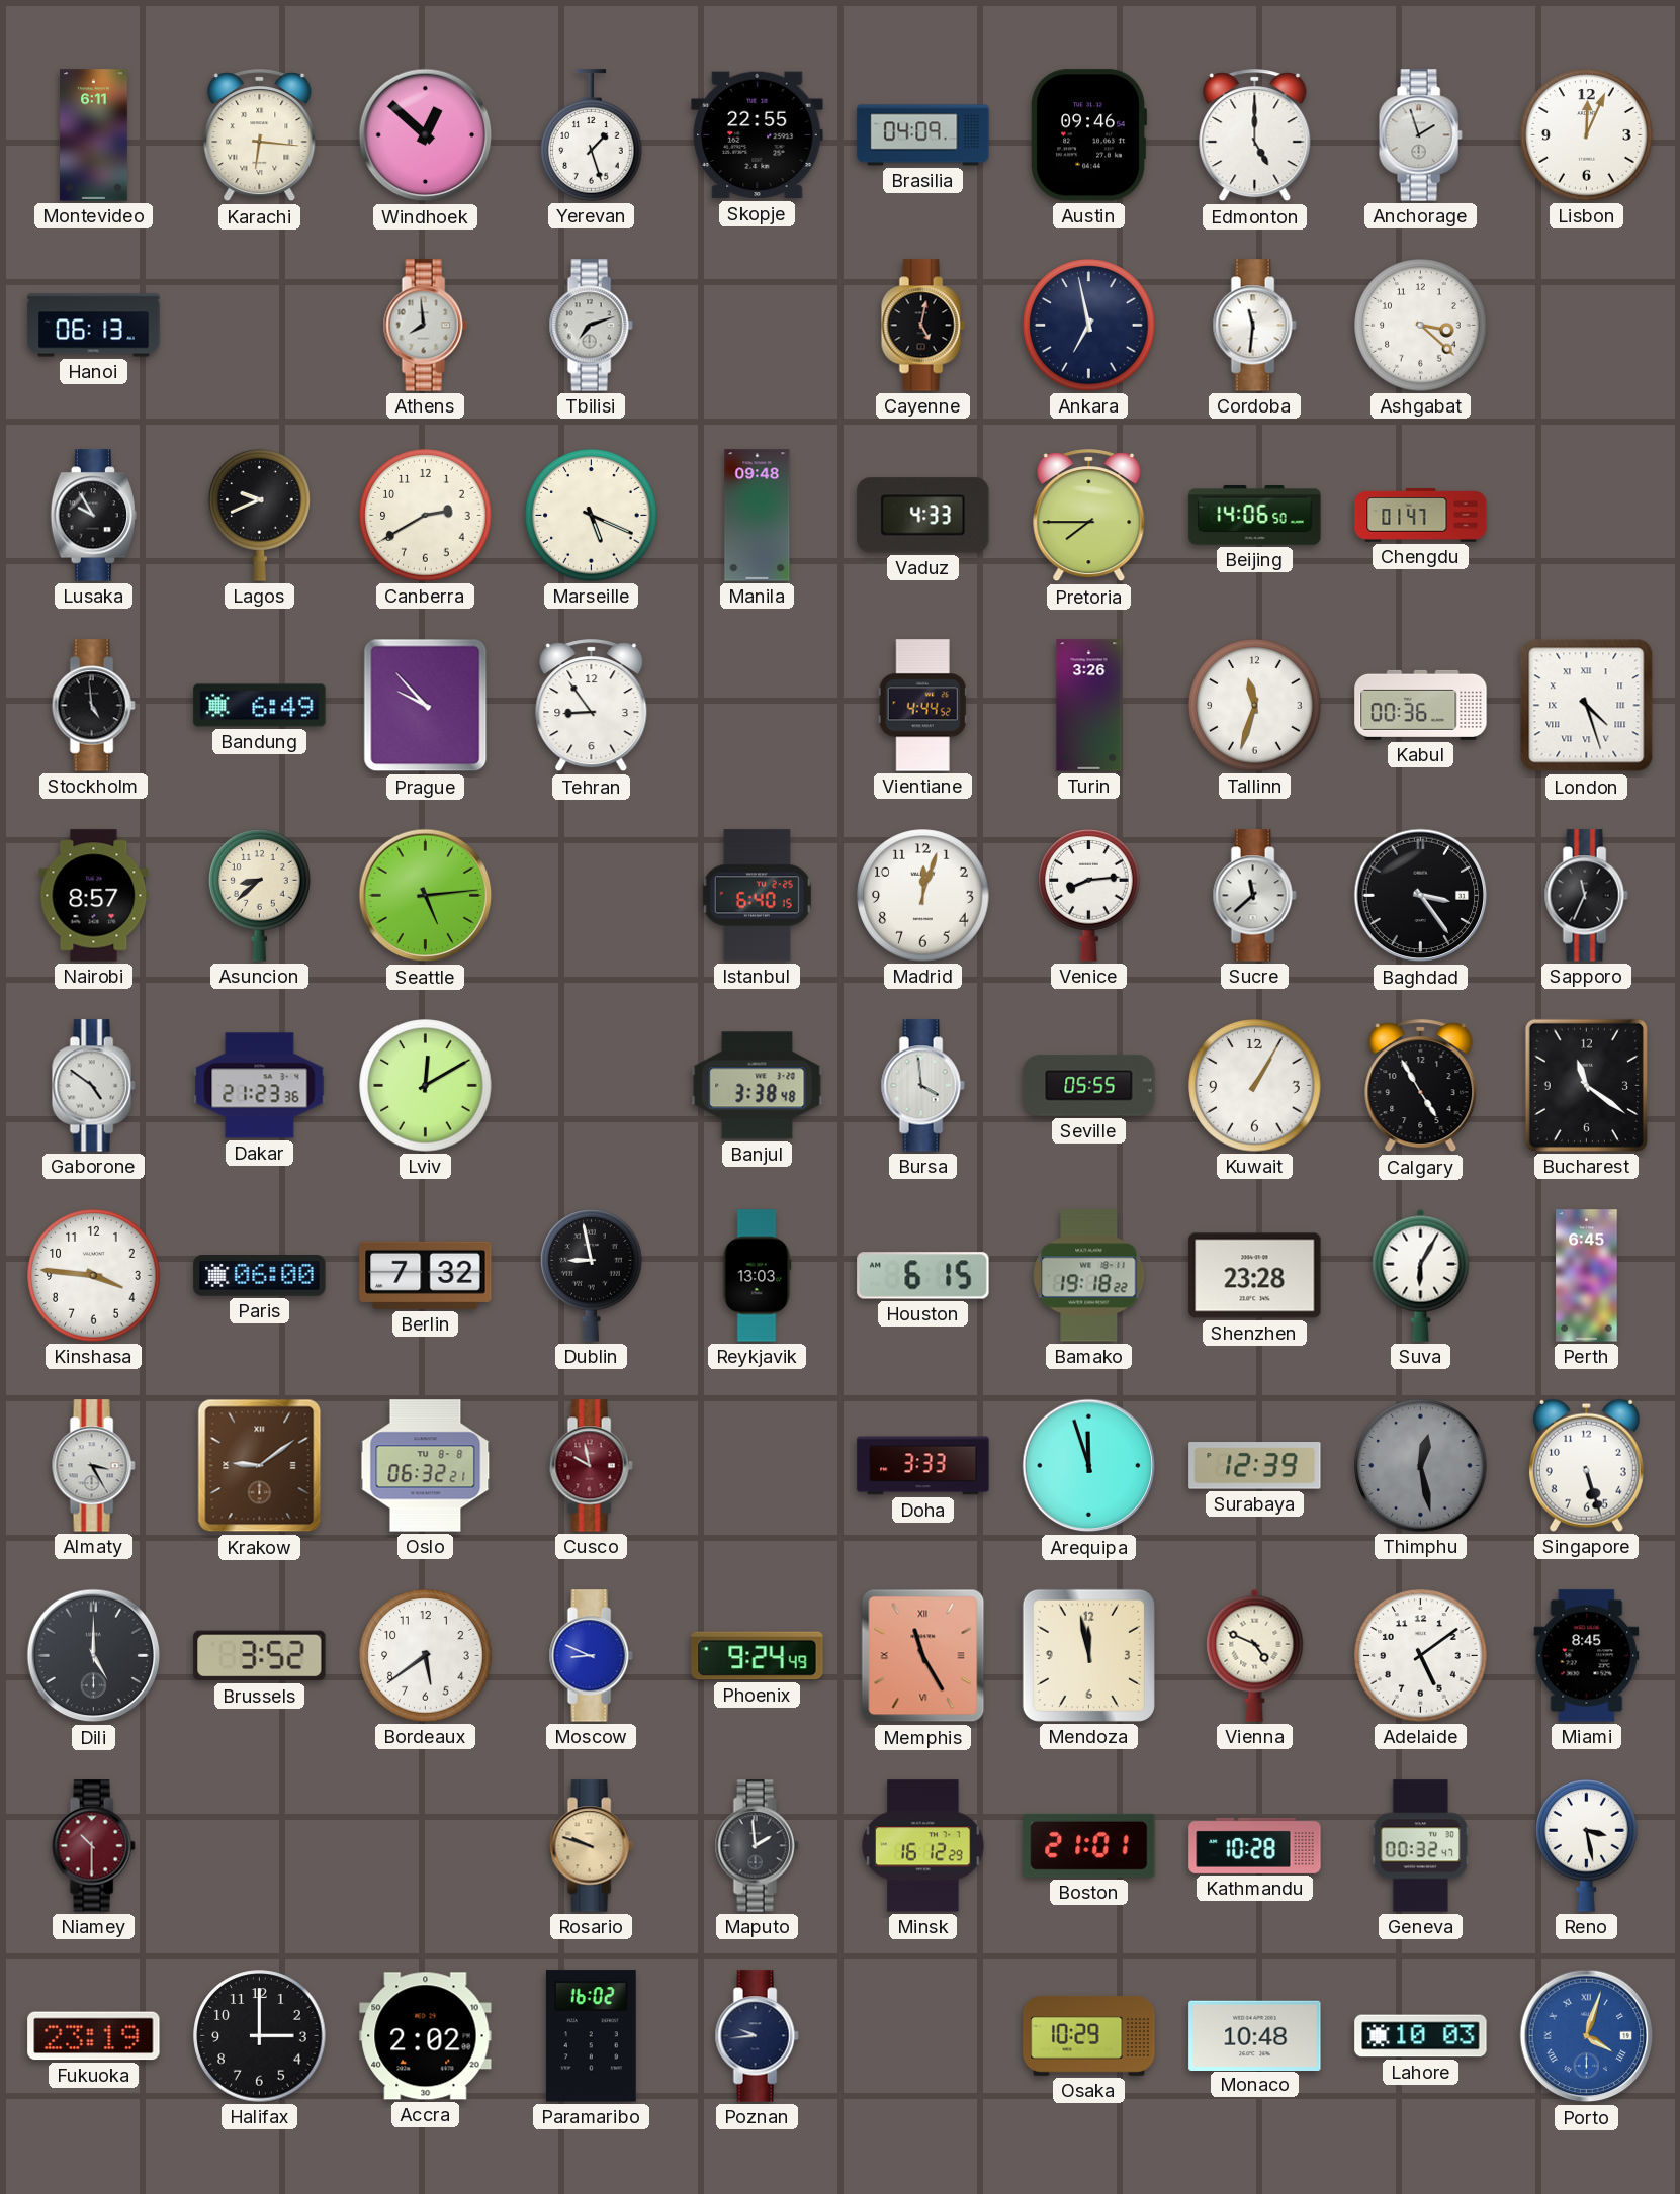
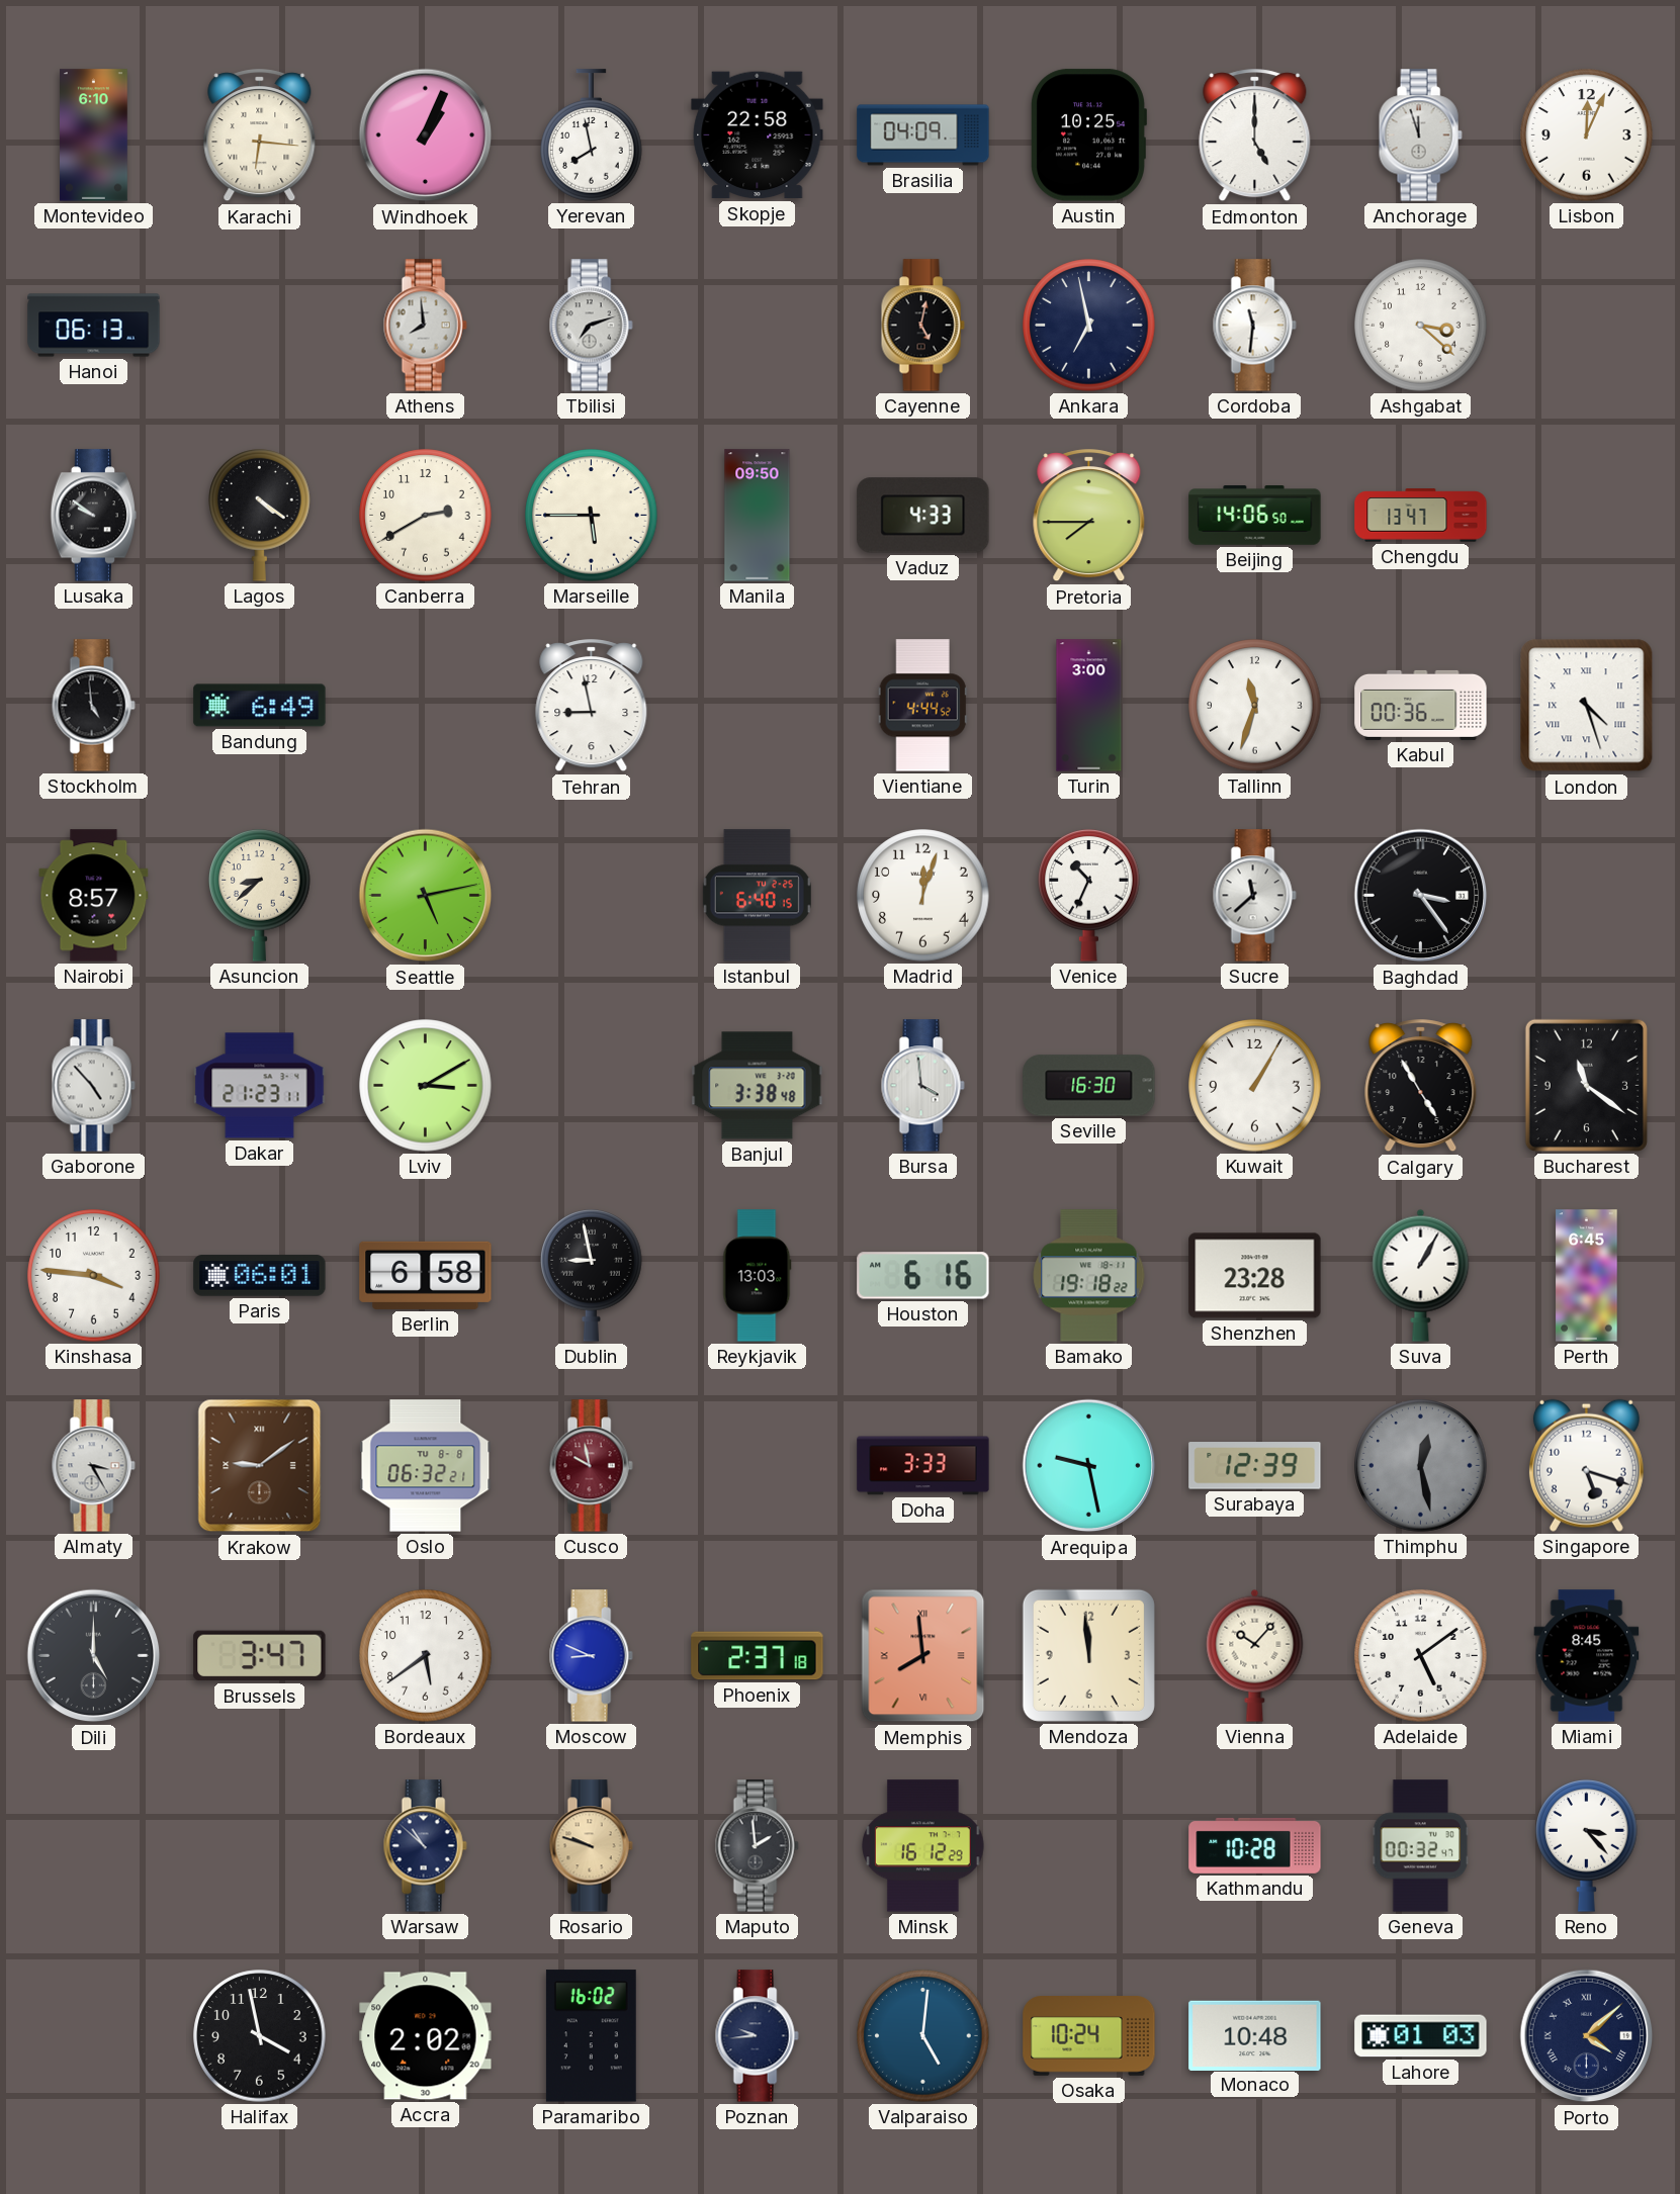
Montevideo: 6:11 -> 6:10
Windhoek: 12:52 -> 1:04
Yerevan: 1:27 -> 7:58
Skopje: 22:55 -> 22:58
Austin: 09:46 -> 10:25
Anchorage: 1:57 -> 11:57
Lusaka: 9:55 -> 9:51
Lagos: 9:41 -> 4:21
Marseille: 5:19 -> 5:45
Manila: 09:48 -> 09:50
Chengdu: 01:47 -> 13:47
Prague: 9:53 -> none
Tehran: 8:54 -> 8:58
Turin: 3:26 -> 3:00
Seattle: 5:14 -> 5:13
Venice: 8:14 -> 10:34
Sapporo: 11:34 -> none
Gaborone: 4:51 -> 4:53
Dakar: 21:23:36 -> 21:23:11
Lviv: 12:10 -> 3:10
Seville: 05:55 -> 16:30
Paris: 06:00 -> 06:01
Berlin: 7:32 -> 6:58
Houston: 6:15 -> 6:16
Suva: 6:05 -> 1:05
Arequipa: 11:57 -> 9:28
Singapore: 5:27 -> 5:18
Brussels: 3:52 -> 3:47
Phoenix: 9:24 -> 2:37
Memphis: 11:25 -> 7:59
Mendoza: 11:58 -> 11:59
Vienna: 4:49 -> 10:07
Niamey: 10:30 -> none
Warsaw: none -> 10:52
Boston: 21:01 -> none
Reno: 3:28 -> 3:23
Fukuoka: 23:19 -> none
Halifax: 3:00 -> 3:58
Valparaiso: none -> 5:01
Osaka: 10:29 -> 10:24
Lahore: 10:03 -> 01:03
Porto: 4:03 -> 4:08
Porto dial: blue -> navy
